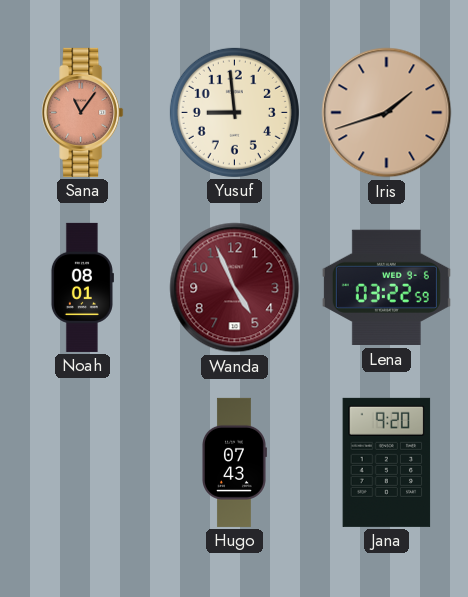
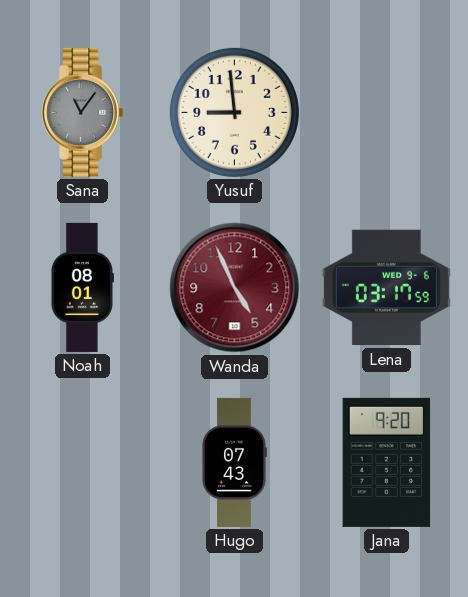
Sana dial: salmon -> grey
Iris: 1:42 -> none
Lena: 03:22 -> 03:17
